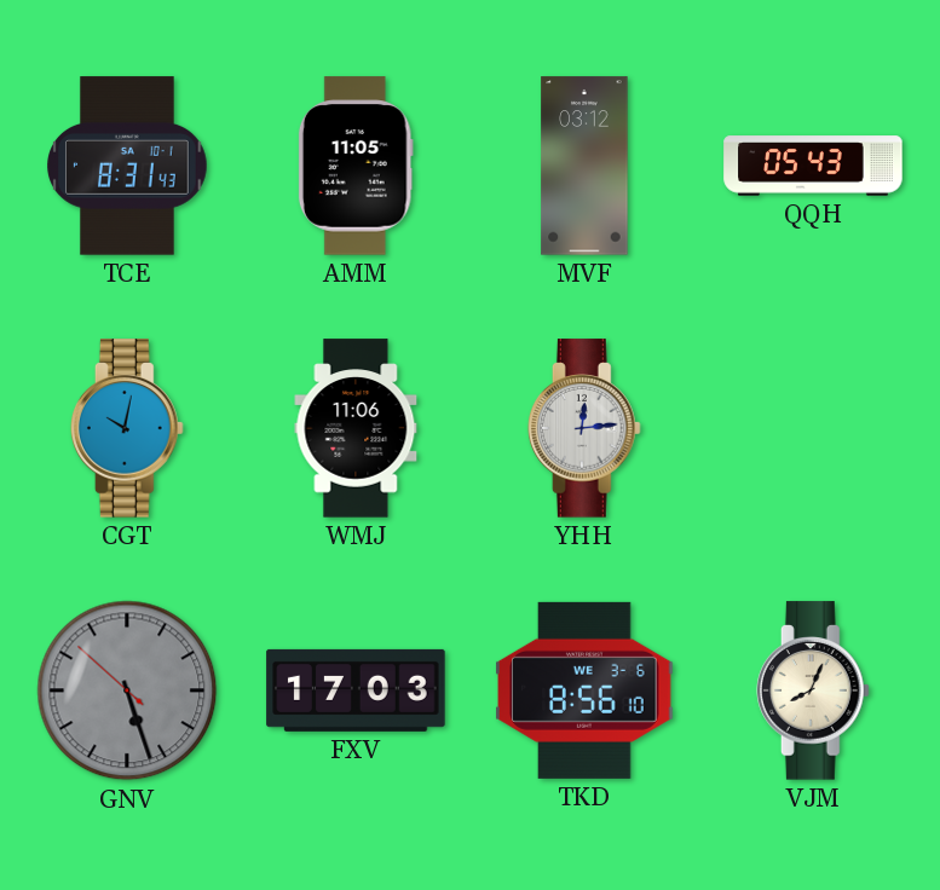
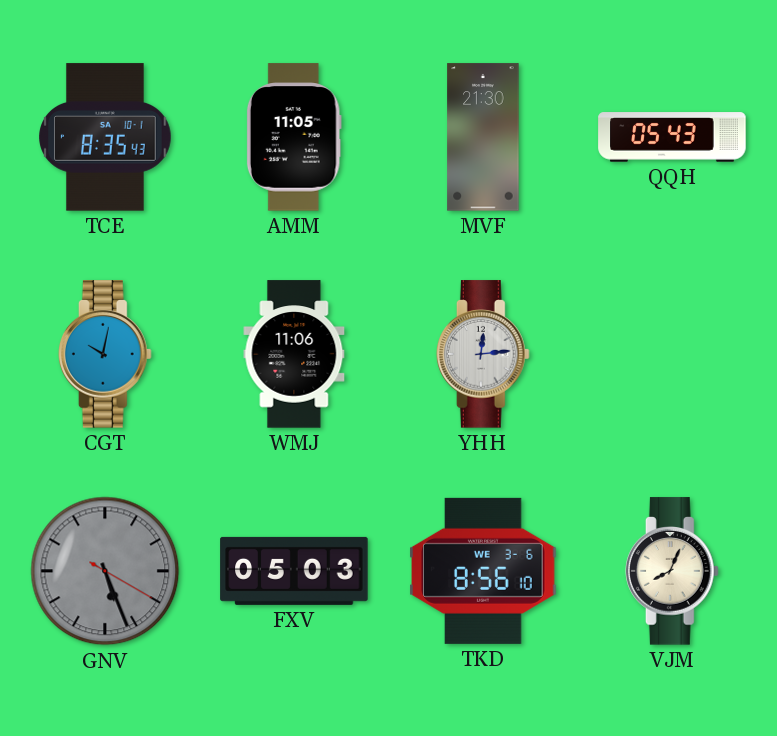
TCE: 8:31 -> 8:35
MVF: 03:12 -> 21:30
GNV: 5:26:52 -> 5:26:20
FXV: 17:03 -> 05:03
